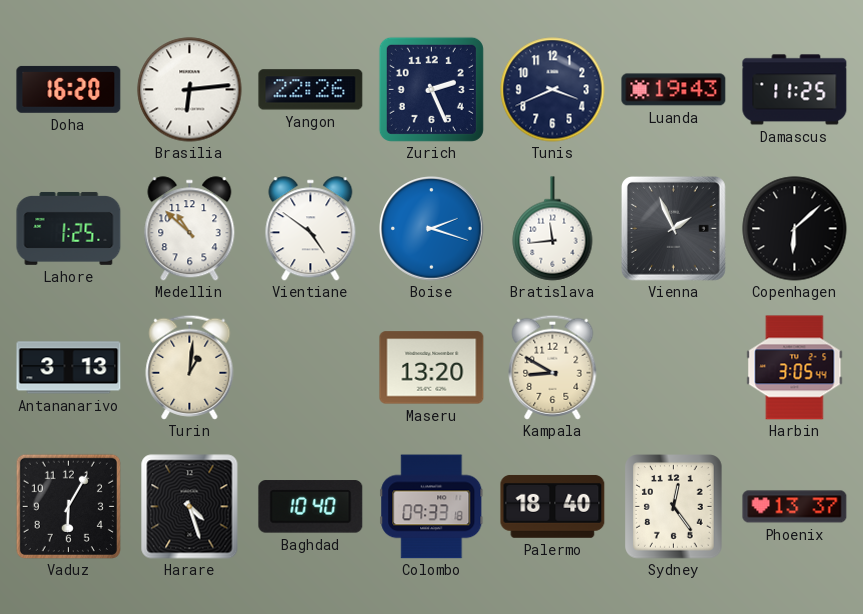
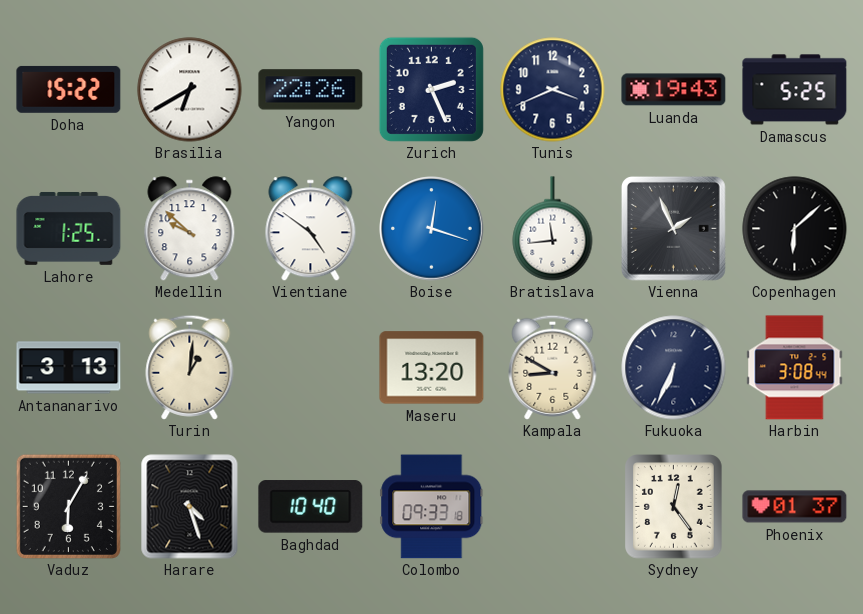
Doha: 16:20 -> 15:22
Brasilia: 6:14 -> 6:40
Damascus: 11:25 -> 5:25
Medellin: 10:52 -> 9:52
Boise: 2:18 -> 12:18
Fukuoka: none -> 6:34
Harbin: 3:05 -> 3:08
Palermo: 18:40 -> none
Phoenix: 13:37 -> 01:37
